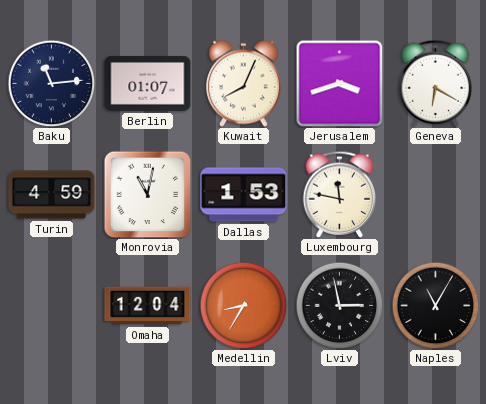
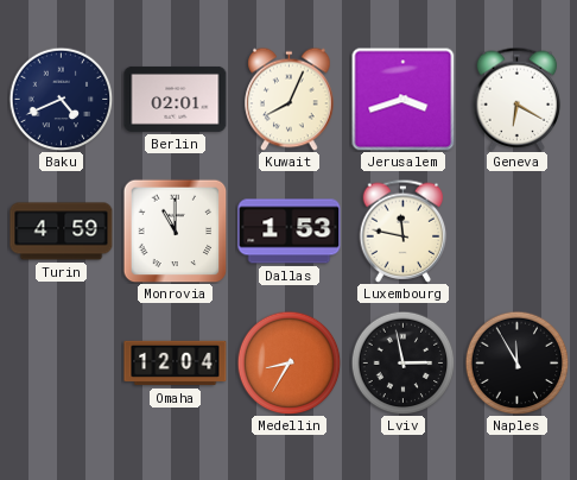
Baku: 11:14 -> 4:41
Berlin: 01:07 -> 02:01
Monrovia: 11:02 -> 11:00
Naples: 11:05 -> 11:55
